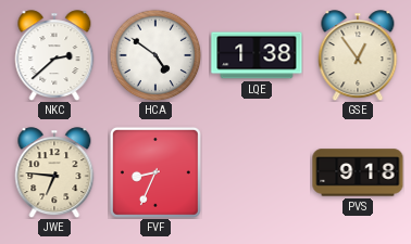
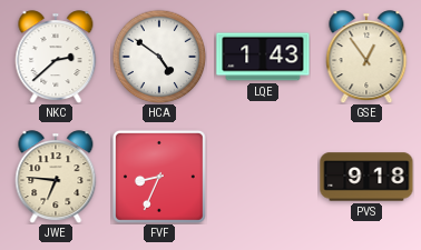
LQE: 1:38 -> 1:43
